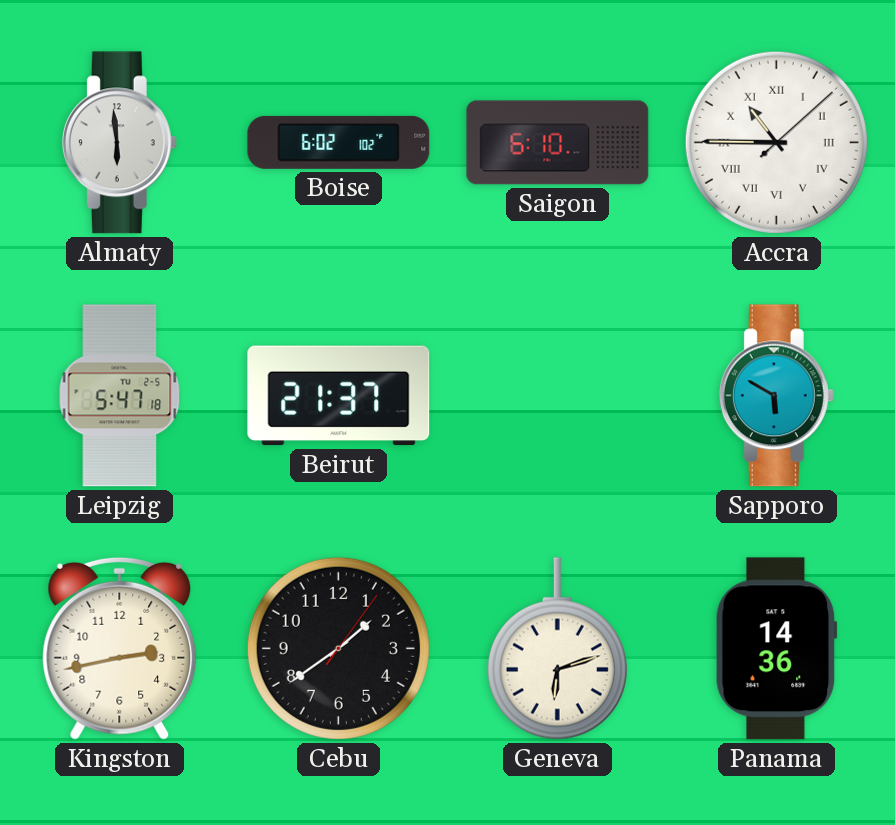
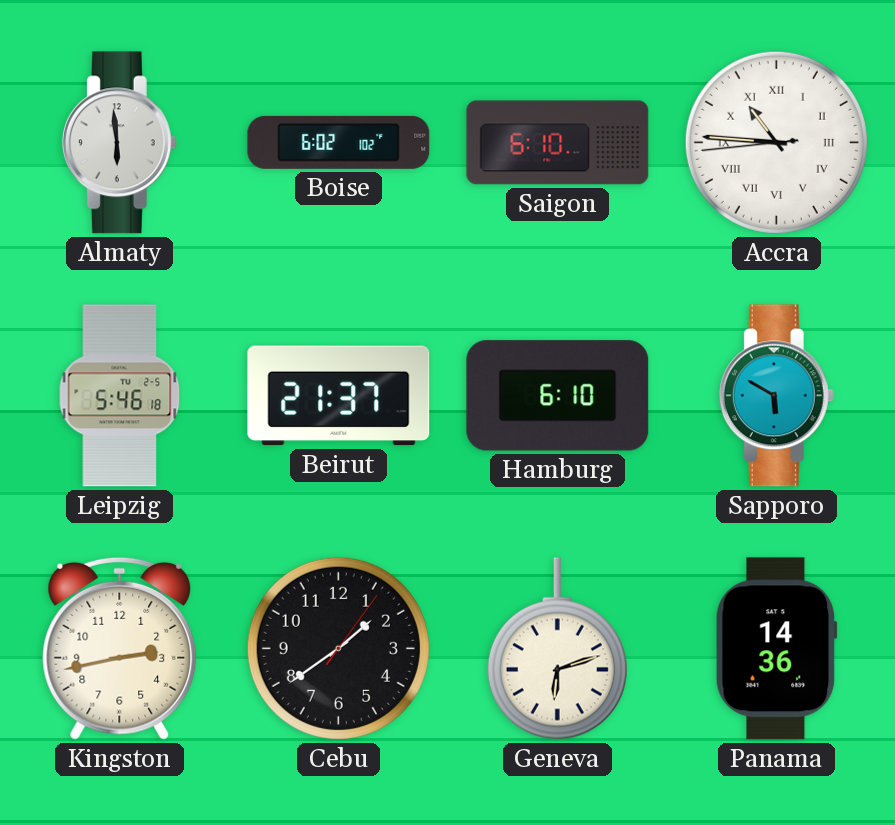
Accra: 10:45:08 -> 10:45:44
Leipzig: 5:47 -> 5:46
Hamburg: none -> 6:10
